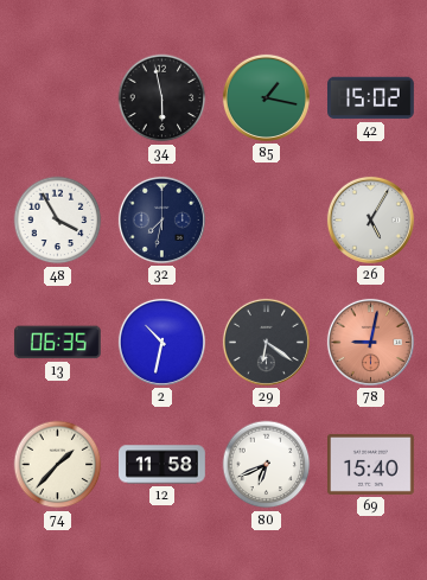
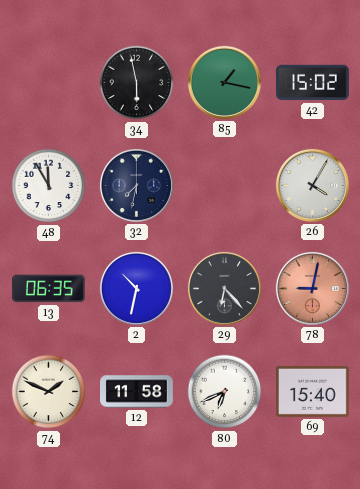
48: 3:55 -> 11:55
26: 5:05 -> 4:05
29: 6:21 -> 6:23
74: 1:37 -> 1:49
